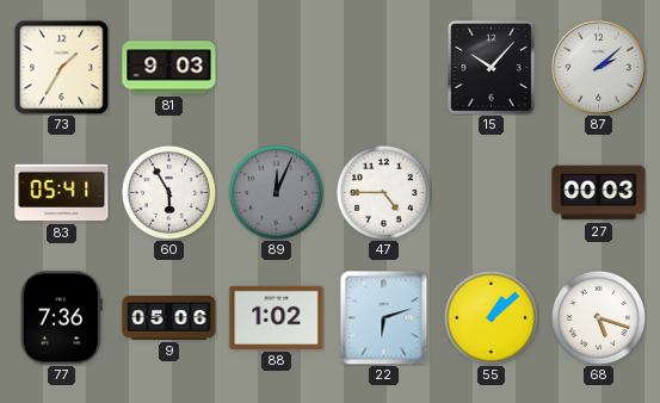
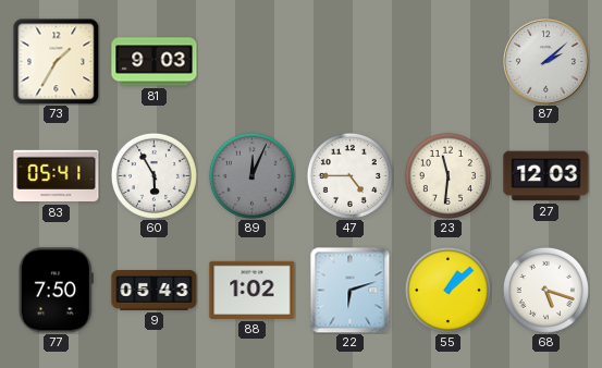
15: 10:07 -> none
23: none -> 11:31
27: 00:03 -> 12:03
77: 7:36 -> 7:50
9: 05:06 -> 05:43
